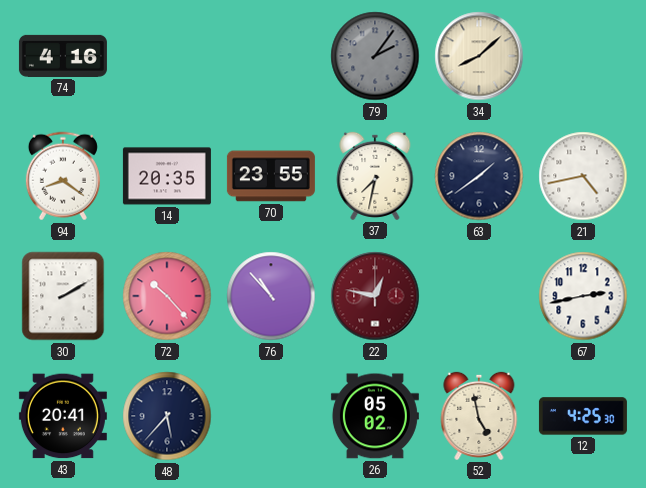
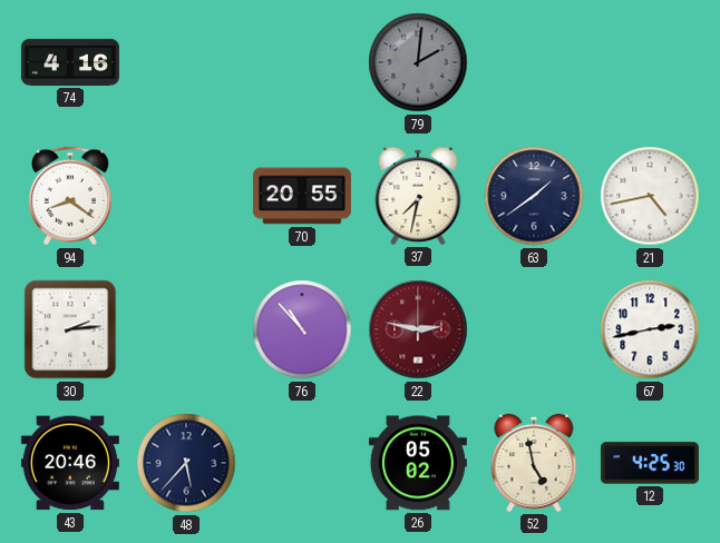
79: 2:06 -> 2:01
34: 8:08 -> none
14: 20:35 -> none
70: 23:55 -> 20:55
30: 2:10 -> 2:14
72: 10:23 -> none
22: 12:47 -> 2:47
43: 20:41 -> 20:46
